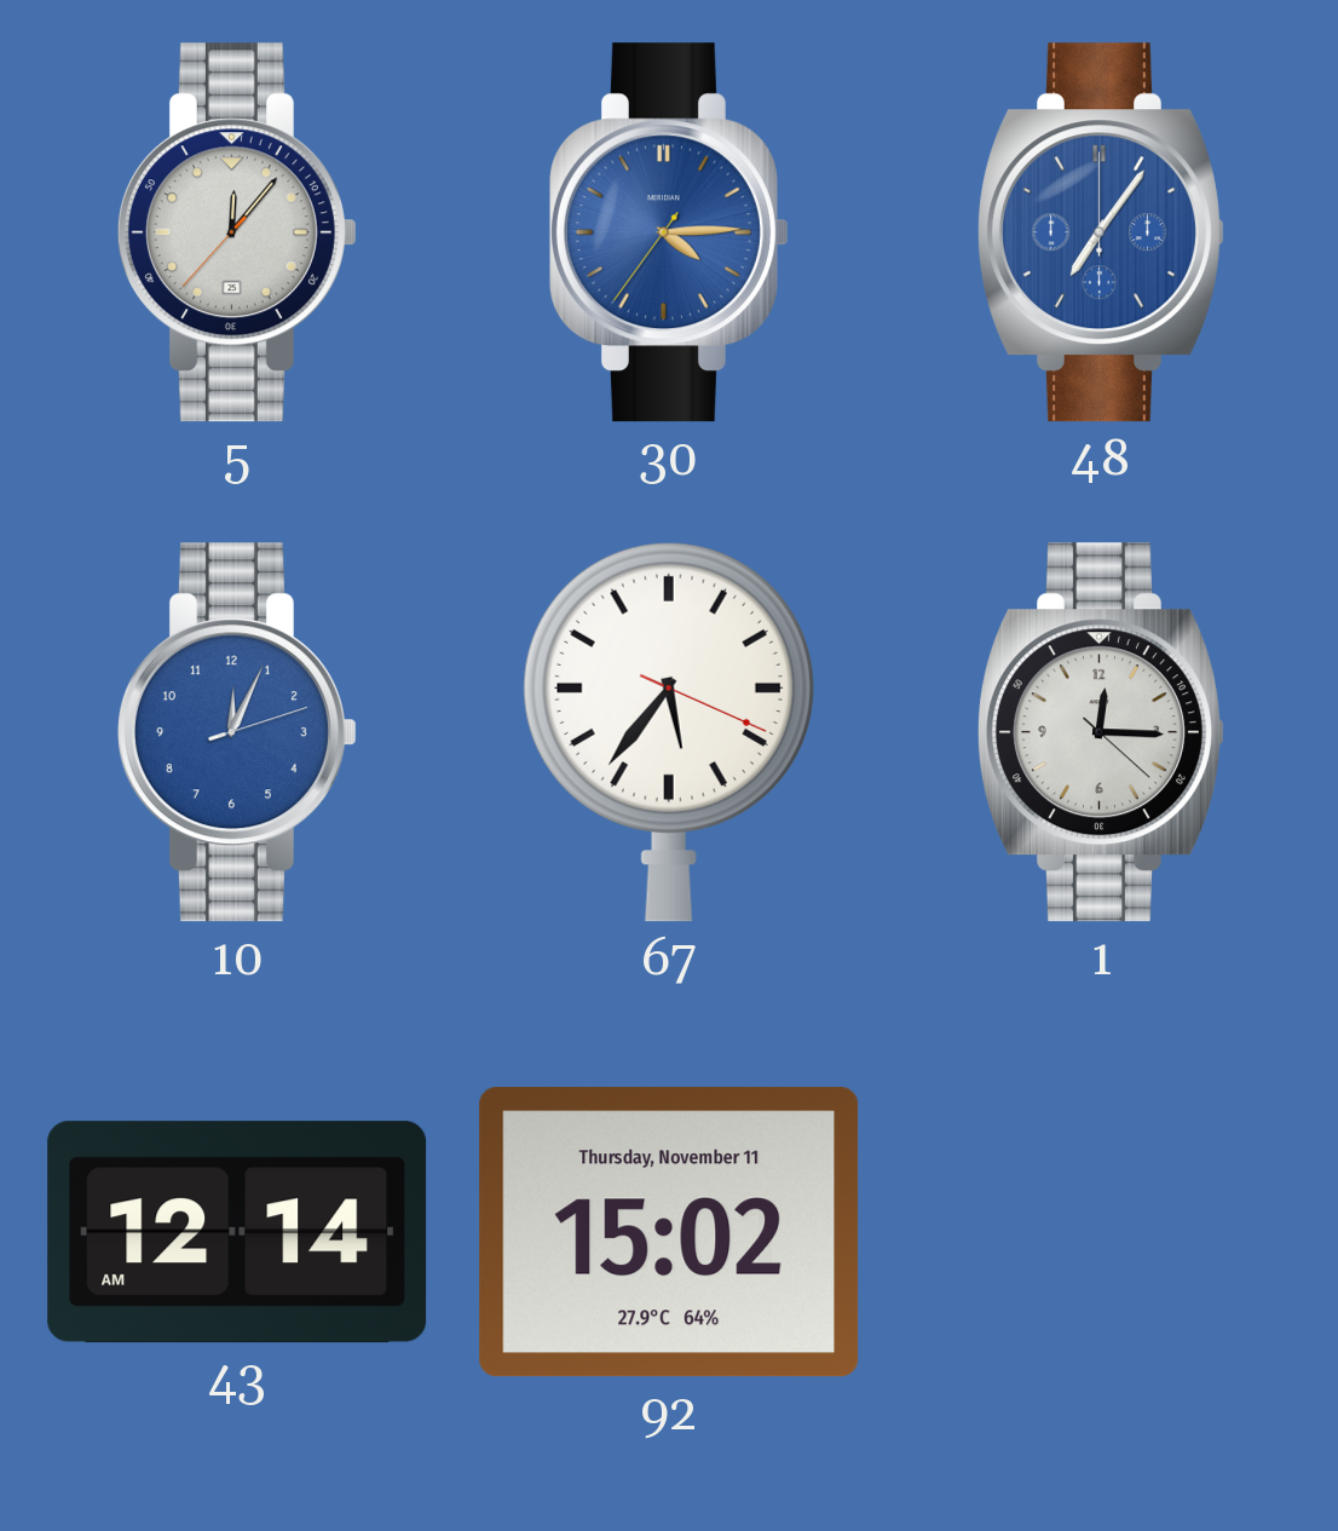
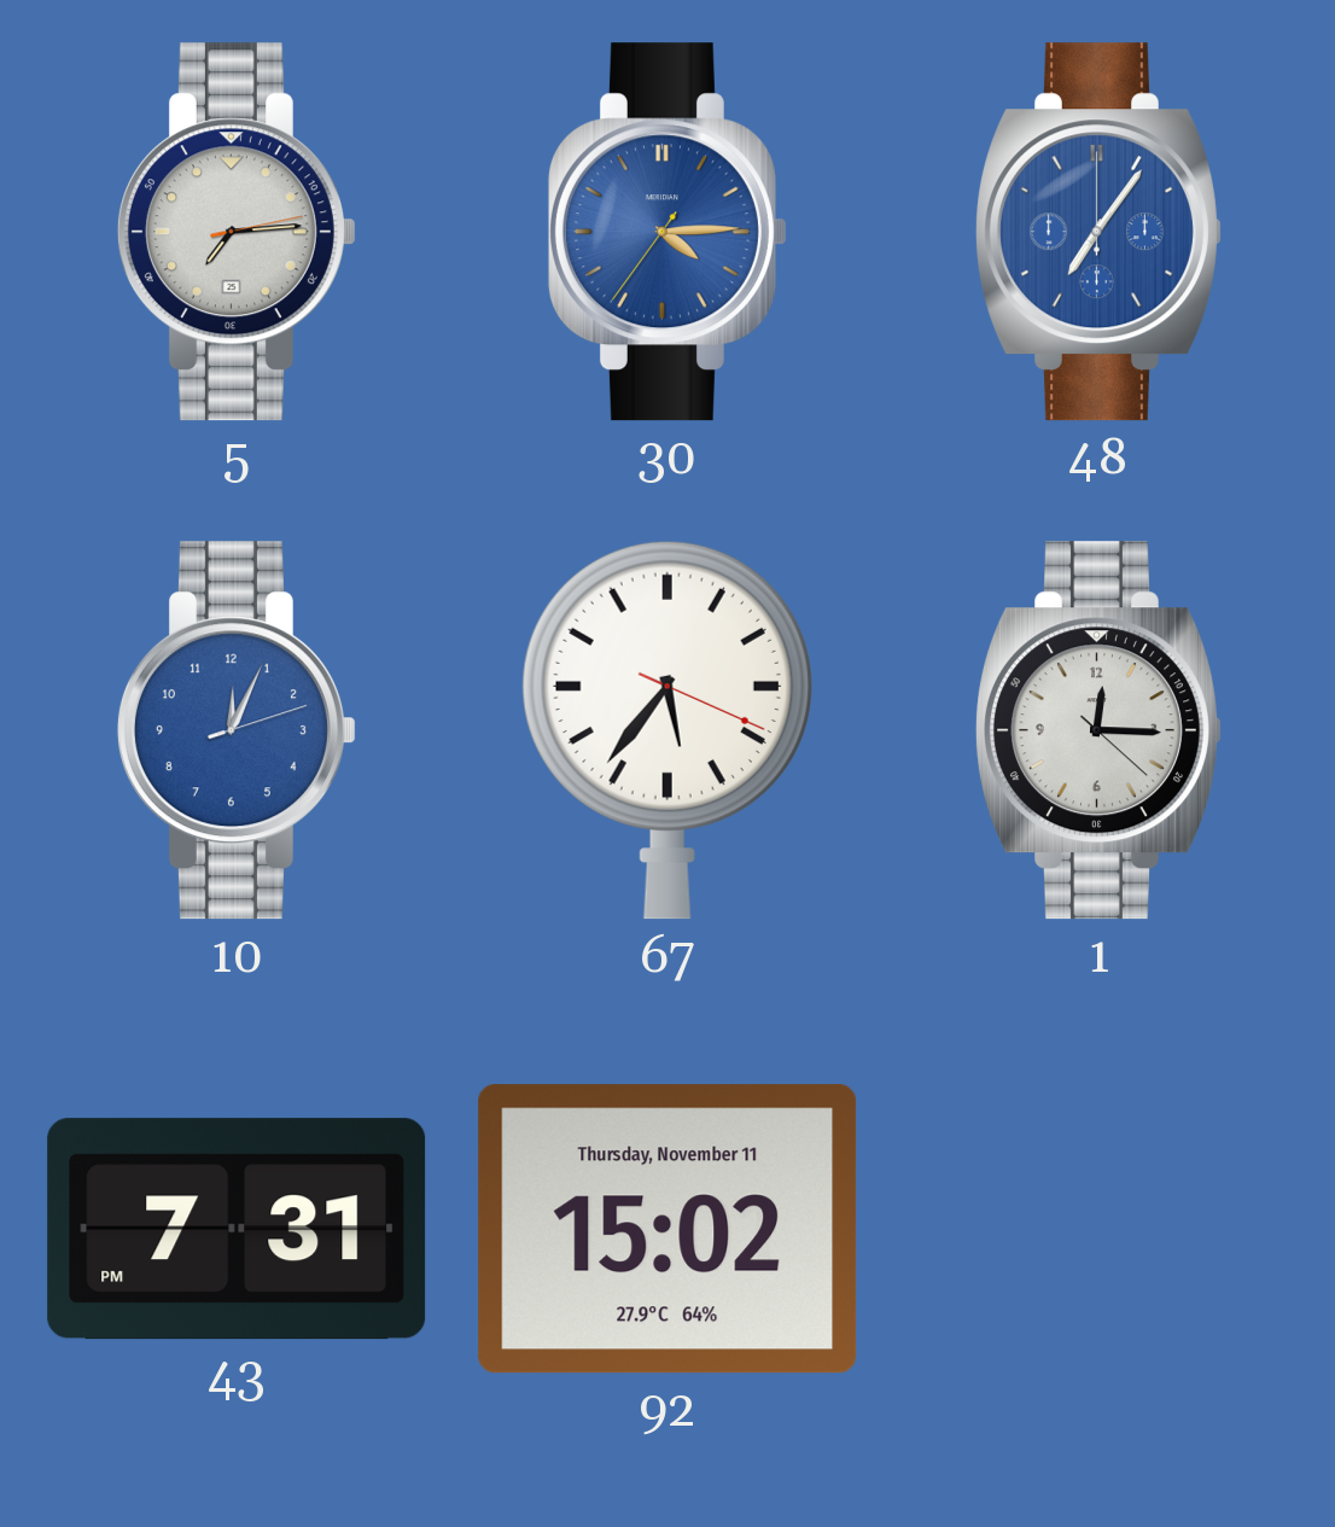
5: 12:06 -> 7:14
43: 12:14 -> 7:31
